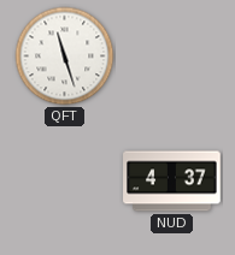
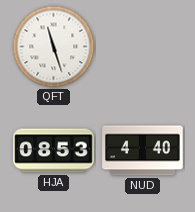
HJA: none -> 08:53
NUD: 4:37 -> 4:40
